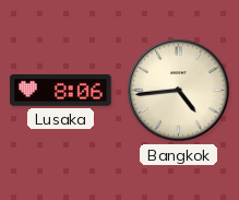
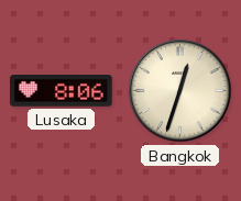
Bangkok: 4:44 -> 12:33
